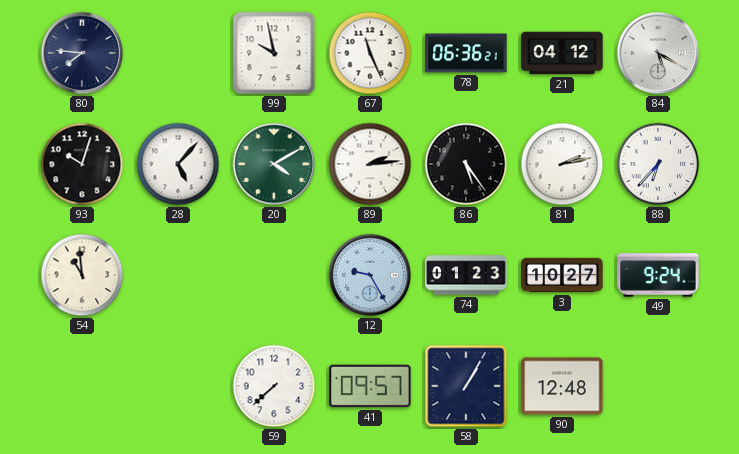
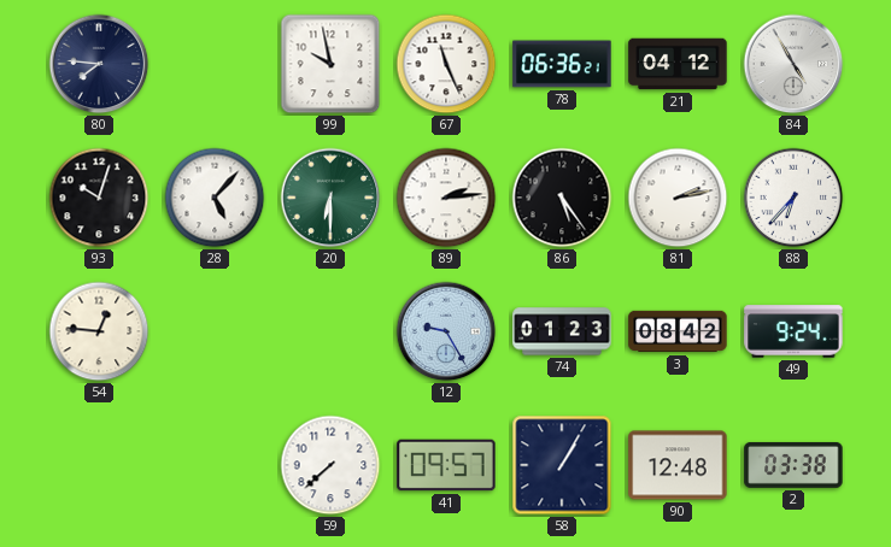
84: 5:20 -> 4:55
20: 4:10 -> 6:30
54: 10:59 -> 12:46
3: 10:27 -> 08:42
2: none -> 03:38
